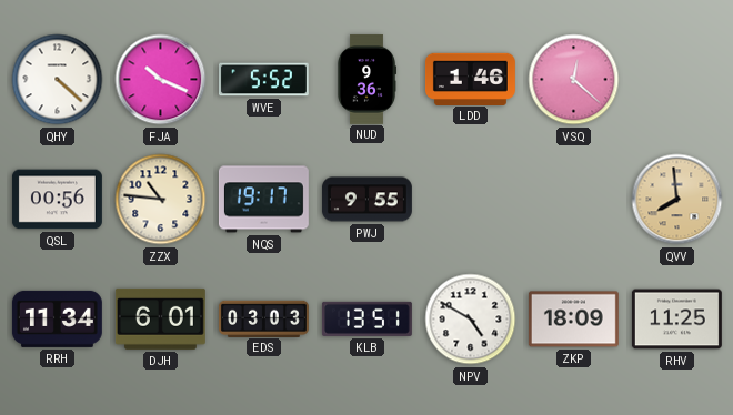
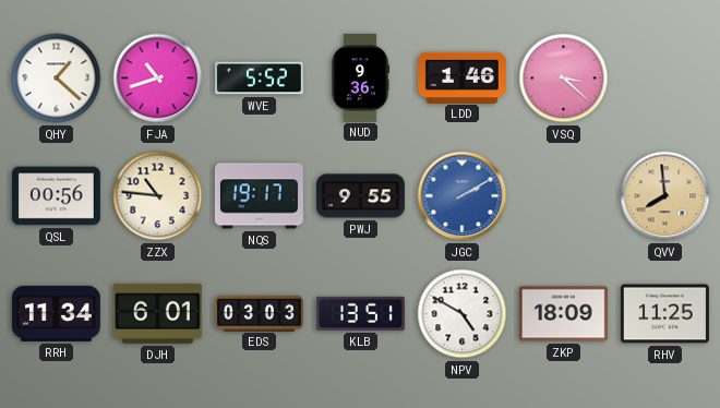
QHY: 4:22 -> 1:22
FJA: 10:19 -> 10:42
VSQ: 12:22 -> 3:22
JGC: none -> 2:10
